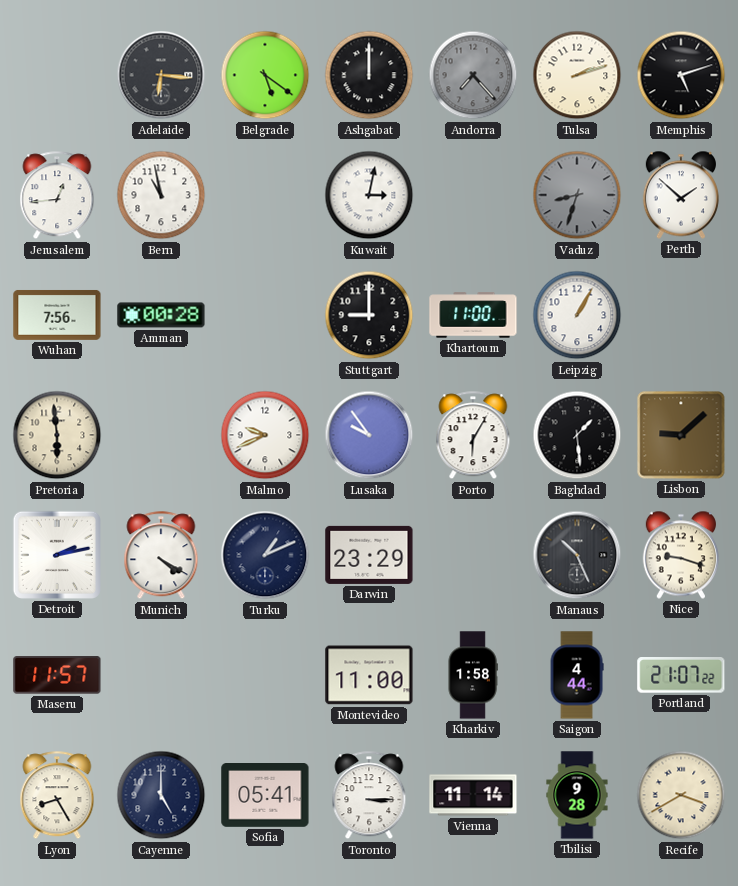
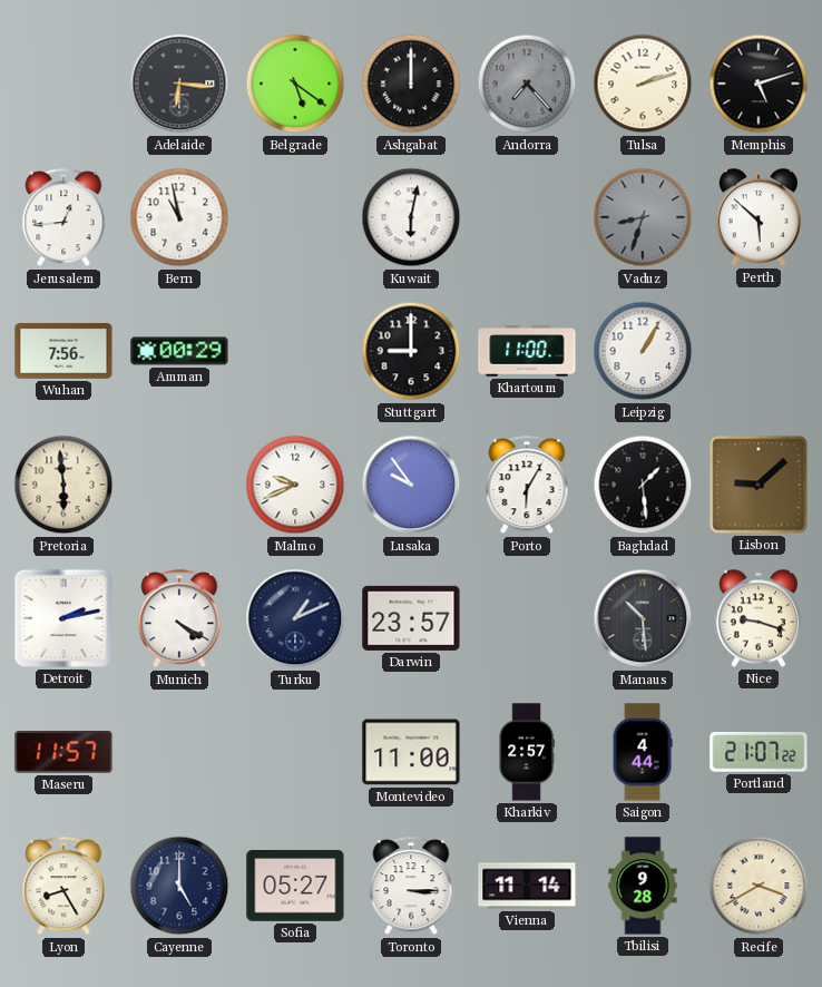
Kuwait: 3:02 -> 6:02
Perth: 1:52 -> 5:52
Amman: 00:28 -> 00:29
Darwin: 23:29 -> 23:57
Manaus: 10:26 -> 10:29
Kharkiv: 1:58 -> 2:57
Sofia: 05:41 -> 05:27
